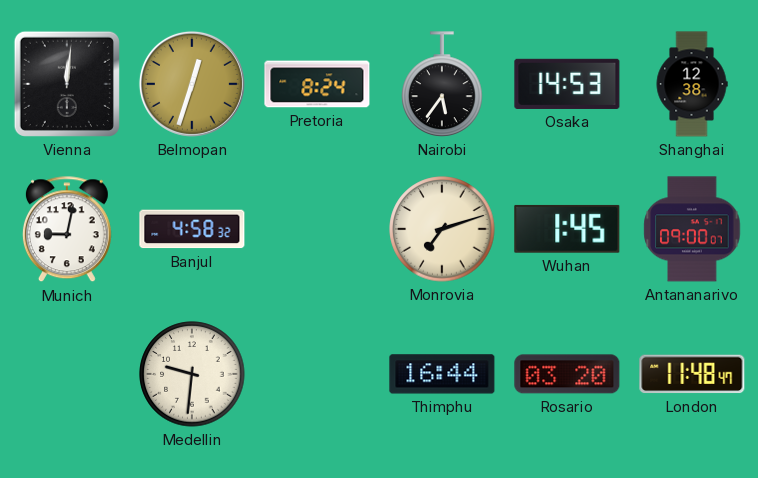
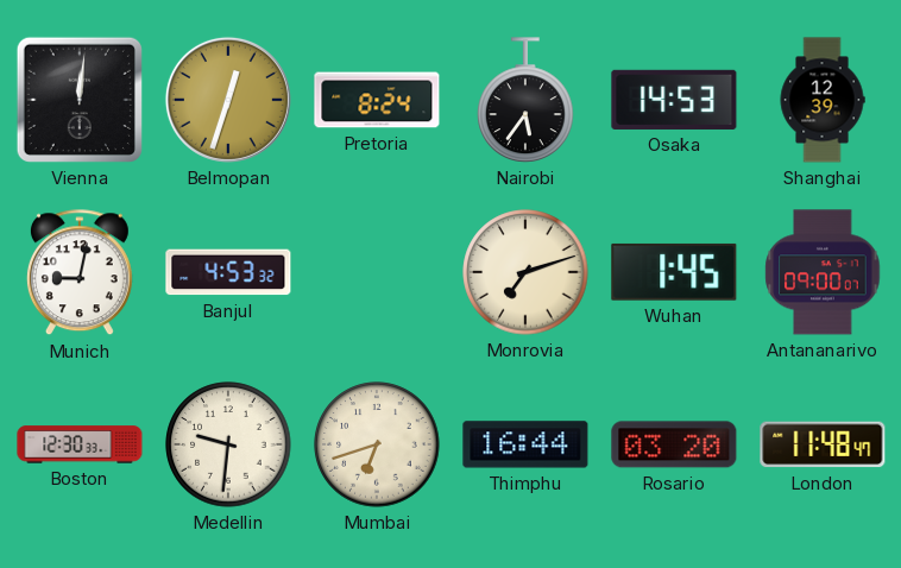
Shanghai: 12:38 -> 12:39
Banjul: 4:58 -> 4:53
Boston: none -> 12:30
Mumbai: none -> 6:42
